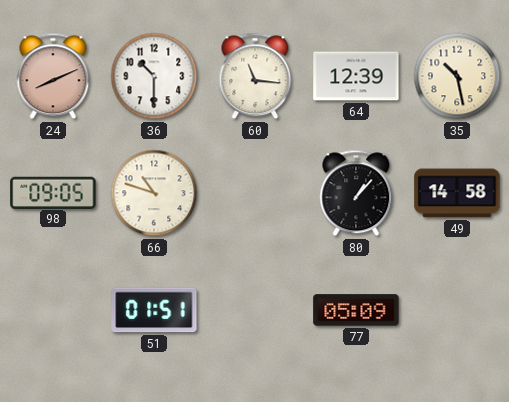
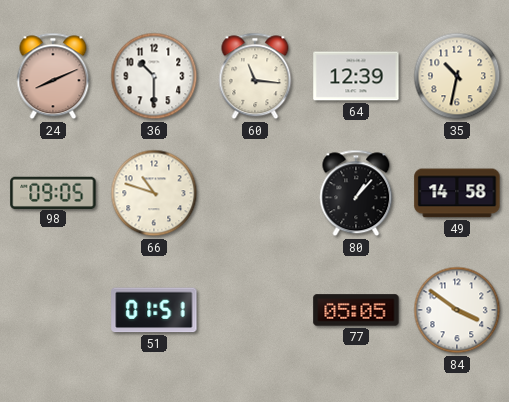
35: 10:28 -> 10:32
77: 05:09 -> 05:05
84: none -> 3:51
